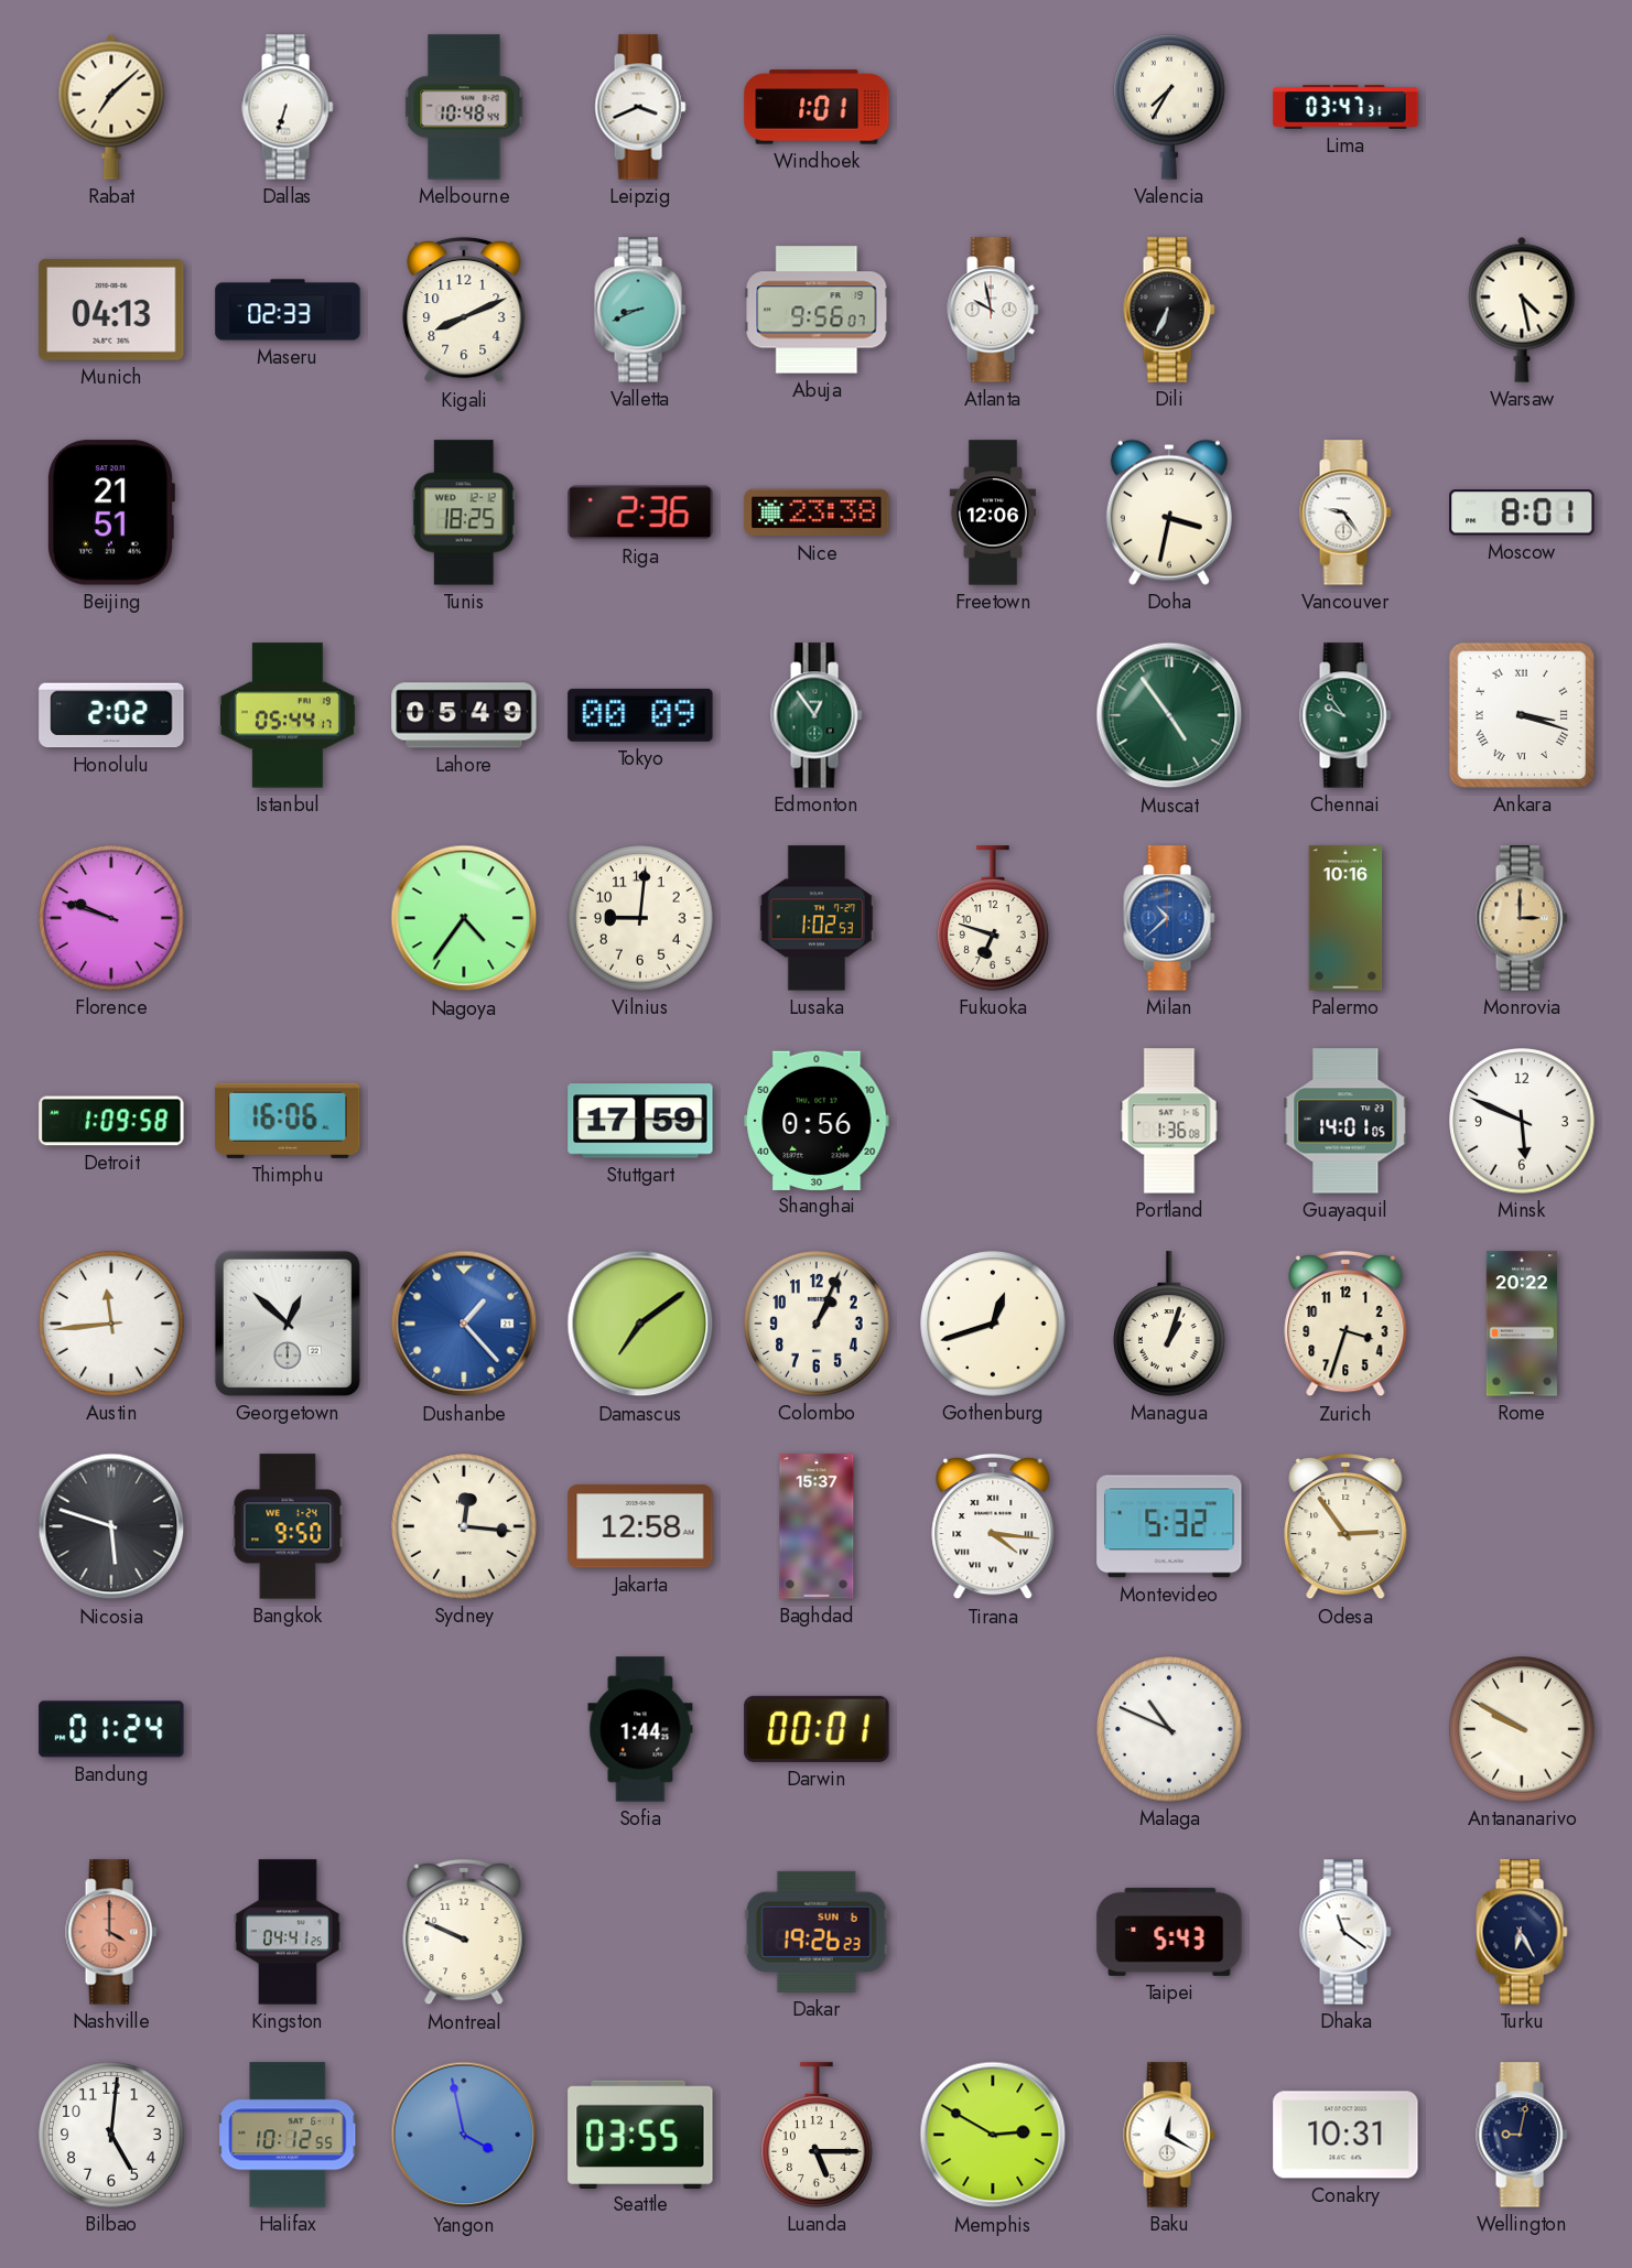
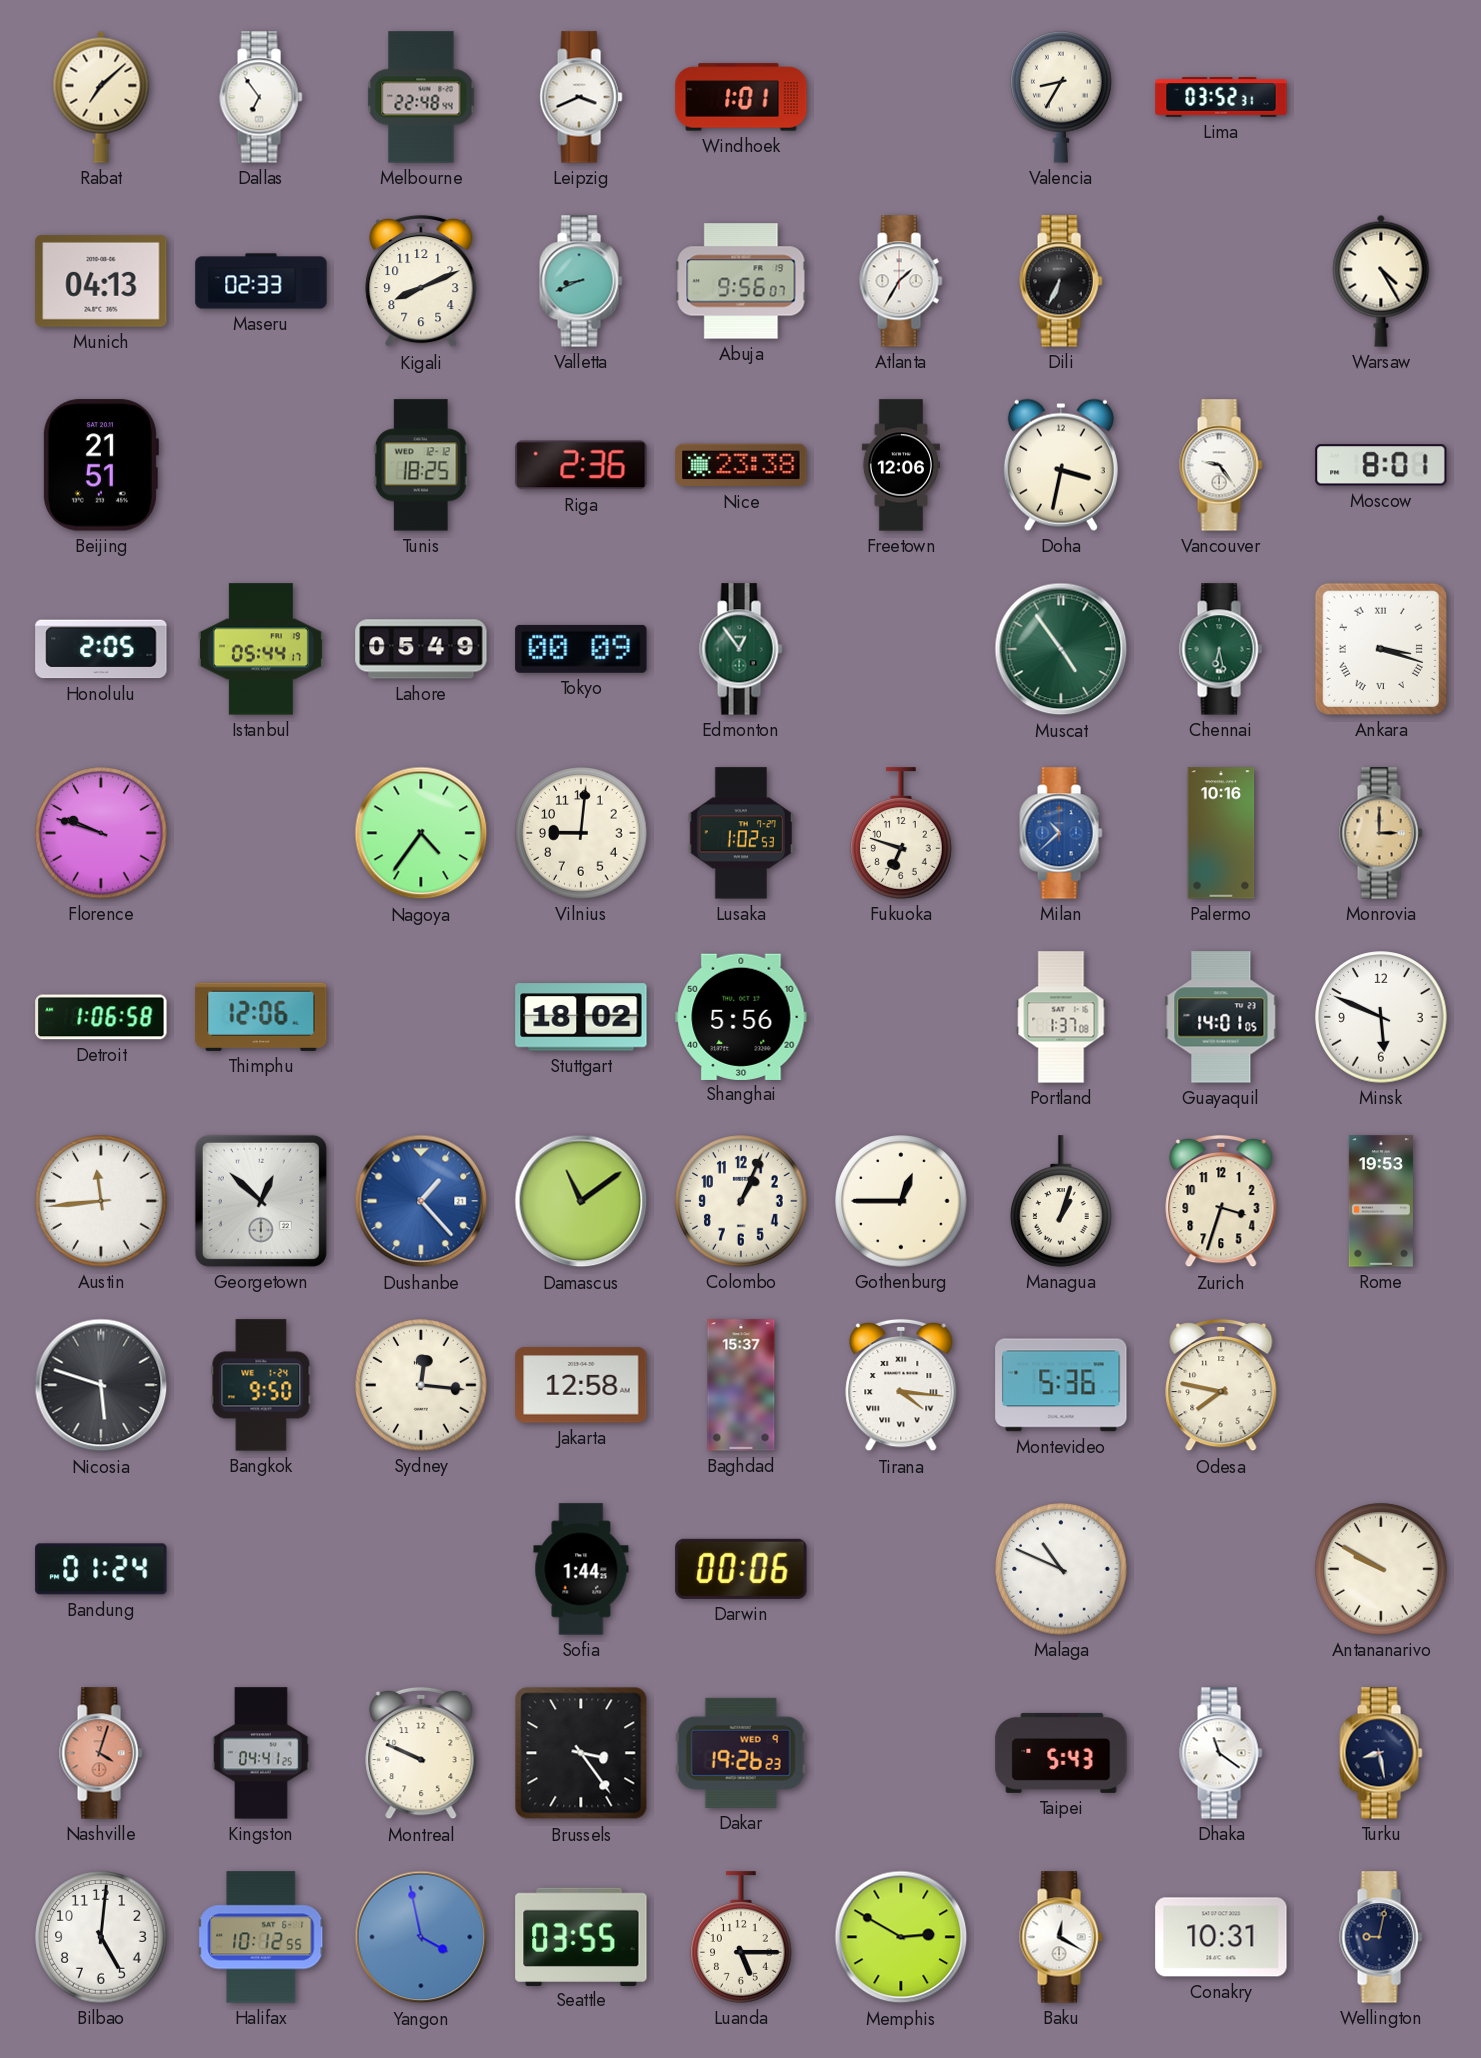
Dallas: 6:33 -> 6:54
Melbourne: 10:48 -> 22:48
Valencia: 7:35 -> 8:35
Lima: 03:47 -> 03:52
Atlanta: 9:58 -> 1:35
Warsaw: 4:28 -> 4:25
Honolulu: 2:02 -> 2:05
Chennai: 9:54 -> 6:28
Detroit: 1:09 -> 1:06
Thimphu: 16:06 -> 12:06
Stuttgart: 17:59 -> 18:02
Shanghai: 0:56 -> 5:56
Portland: 1:36 -> 1:37
Damascus: 7:09 -> 11:09
Gothenburg: 12:42 -> 12:45
Rome: 20:22 -> 19:53
Montevideo: 5:32 -> 5:36
Odesa: 2:54 -> 7:47
Darwin: 00:01 -> 00:06
Nashville: 4:00 -> 4:03
Brussels: none -> 3:24
Dakar date: SUN 6 -> WED 9
Turku: 6:25 -> 8:28
